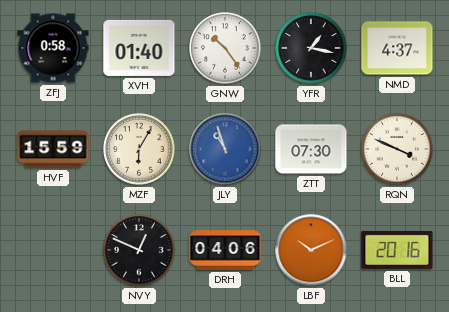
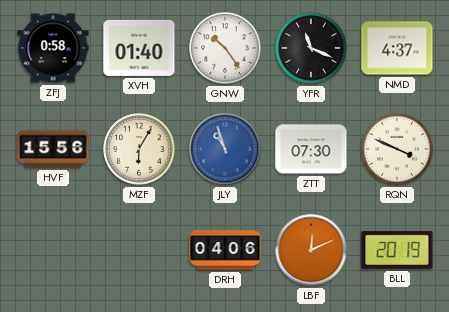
YFR: 1:17 -> 11:19
HVF: 15:59 -> 15:56
NVY: 12:49 -> none
LBF: 10:11 -> 12:11
BLL: 20:16 -> 20:19
